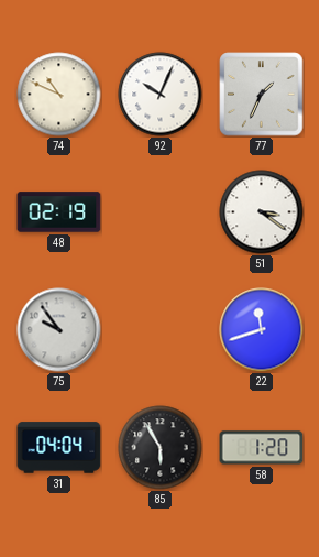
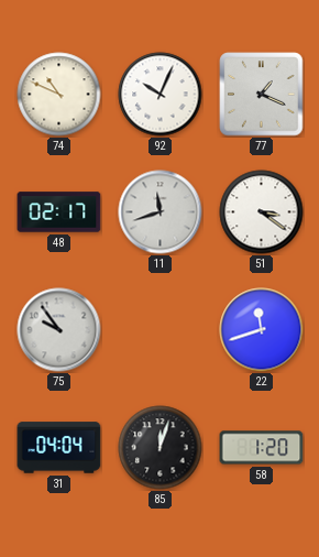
77: 1:34 -> 1:19
48: 02:19 -> 02:17
11: none -> 11:42
85: 5:55 -> 12:03
